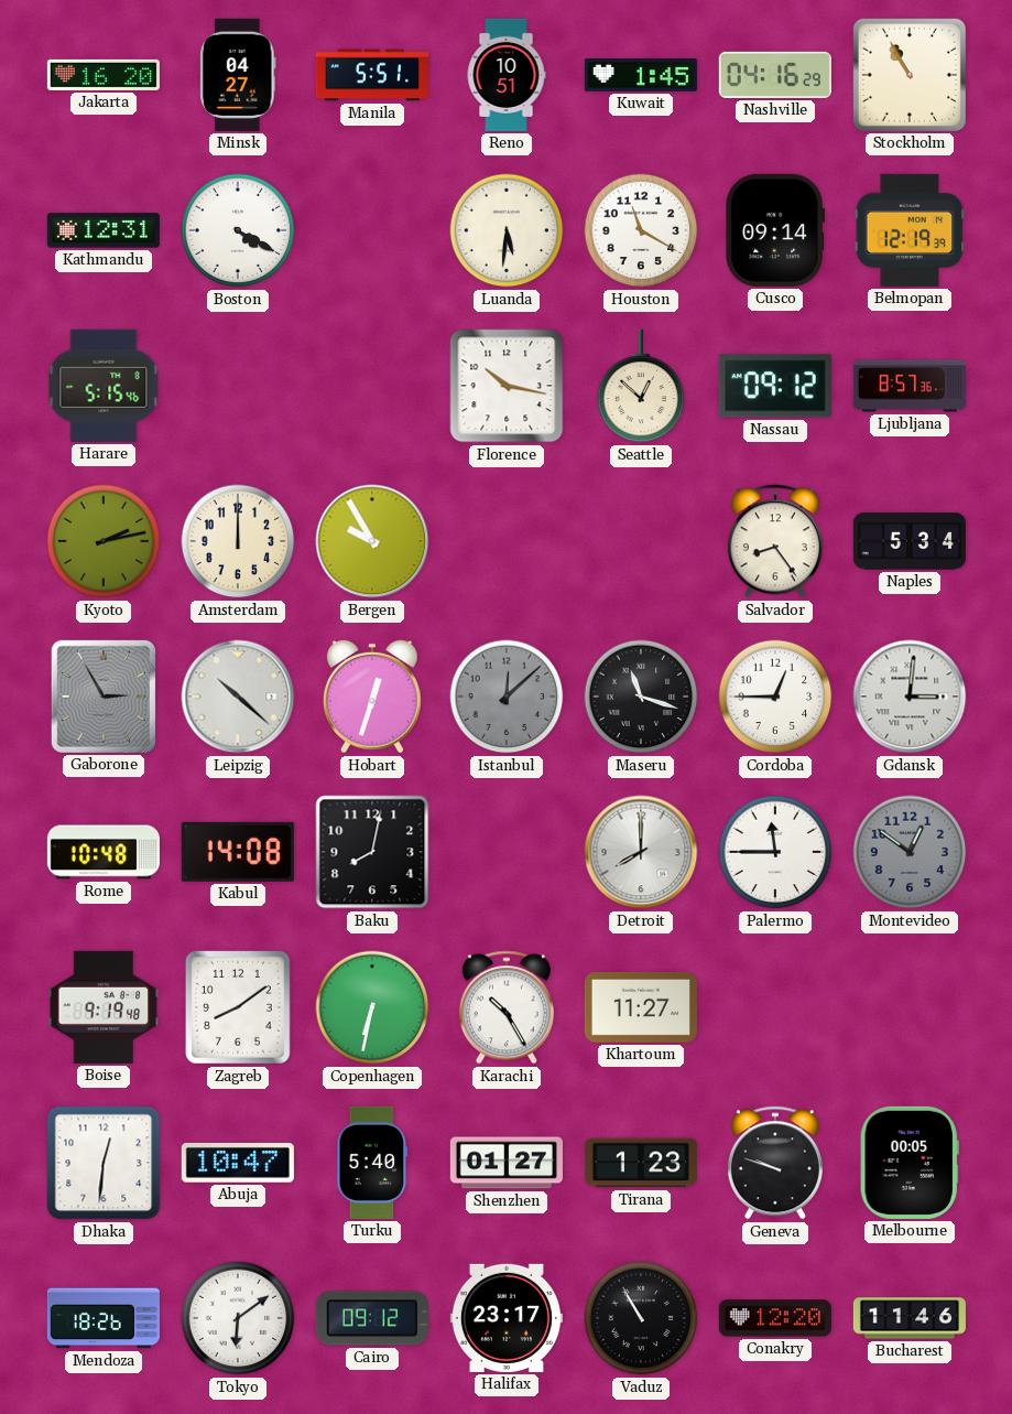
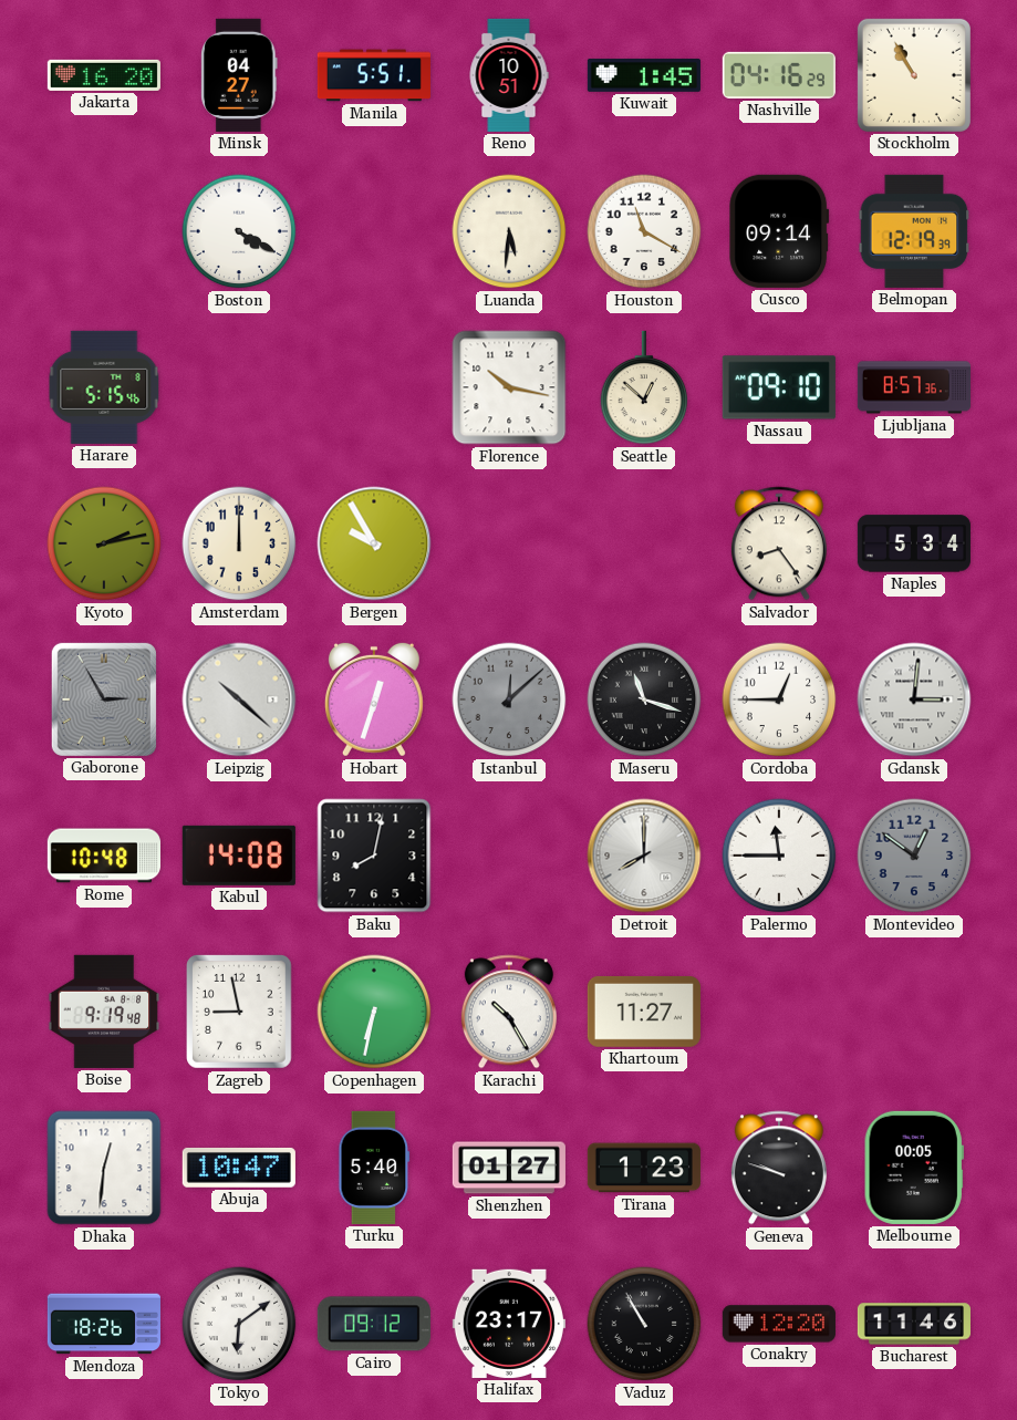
Kathmandu: 12:31 -> none
Nassau: 09:12 -> 09:10
Zagreb: 8:09 -> 8:58
